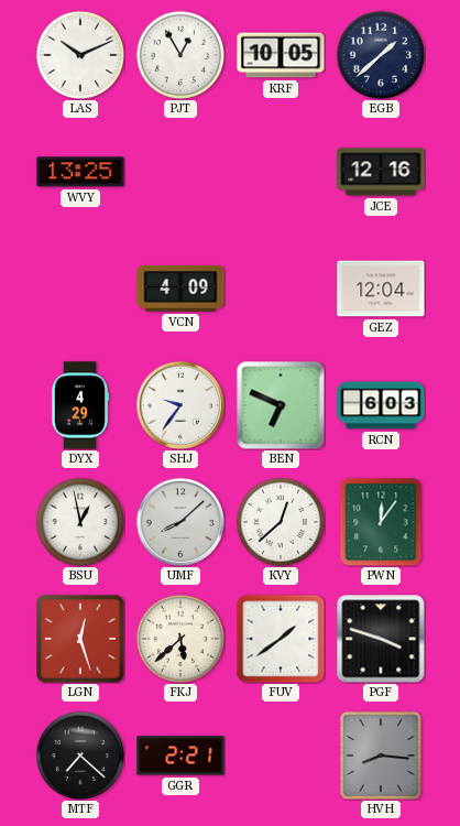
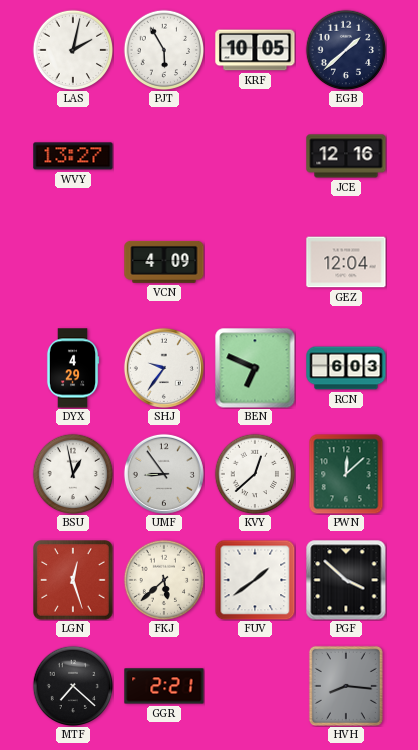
LAS: 10:11 -> 2:02
PJT: 12:55 -> 5:55
WVY: 13:25 -> 13:27
UMF: 8:08 -> 8:54
PWN: 12:06 -> 12:08
PGF: 3:48 -> 3:52
